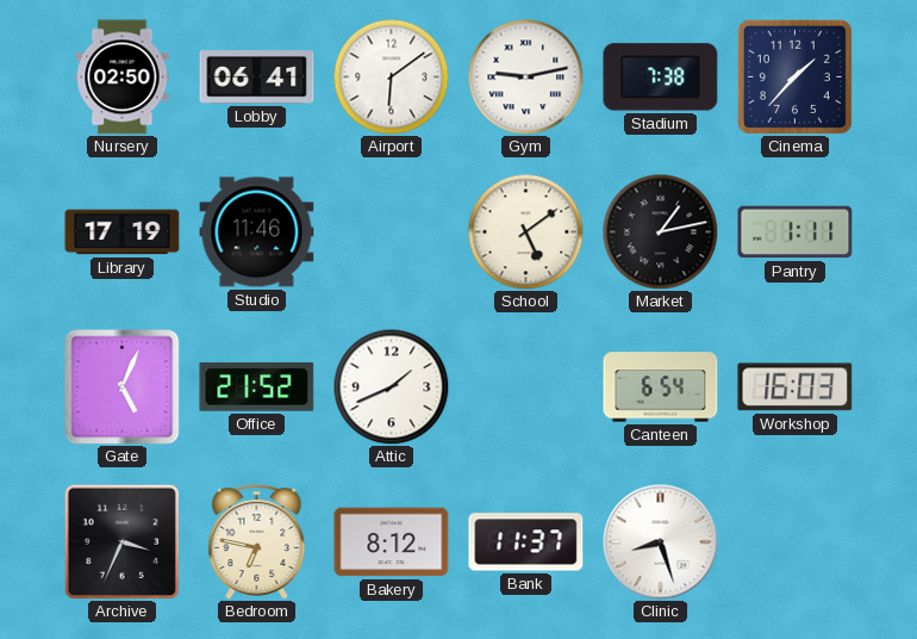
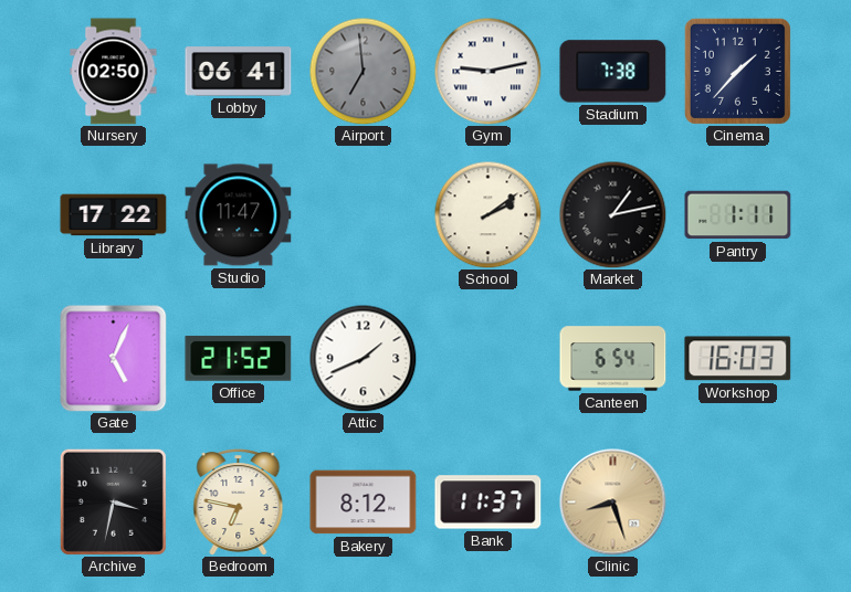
Airport: 6:09 -> 6:59
Airport dial: white -> grey
Library: 17:19 -> 17:22
Studio: 11:46 -> 11:47
School: 5:09 -> 2:09
Archive: 3:34 -> 3:32
Clinic dial: white -> champagne
